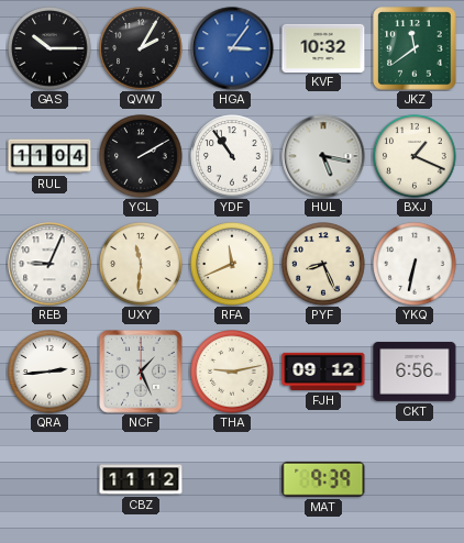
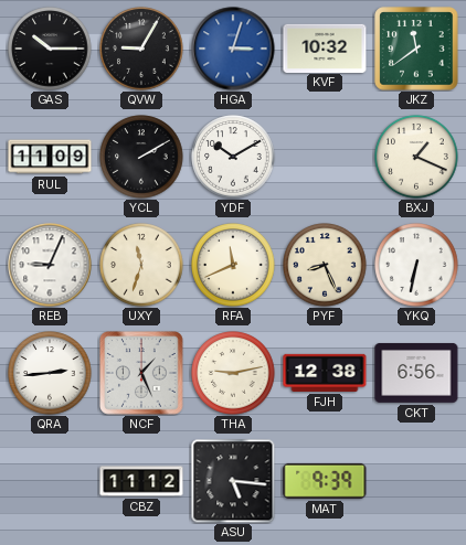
QVW: 2:05 -> 9:05
HGA: 3:06 -> 3:03
RUL: 11:04 -> 11:09
YDF: 10:54 -> 10:10
HUL: 5:17 -> none
UXY: 11:31 -> 11:33
FJH: 09:12 -> 12:38
ASU: none -> 5:16
